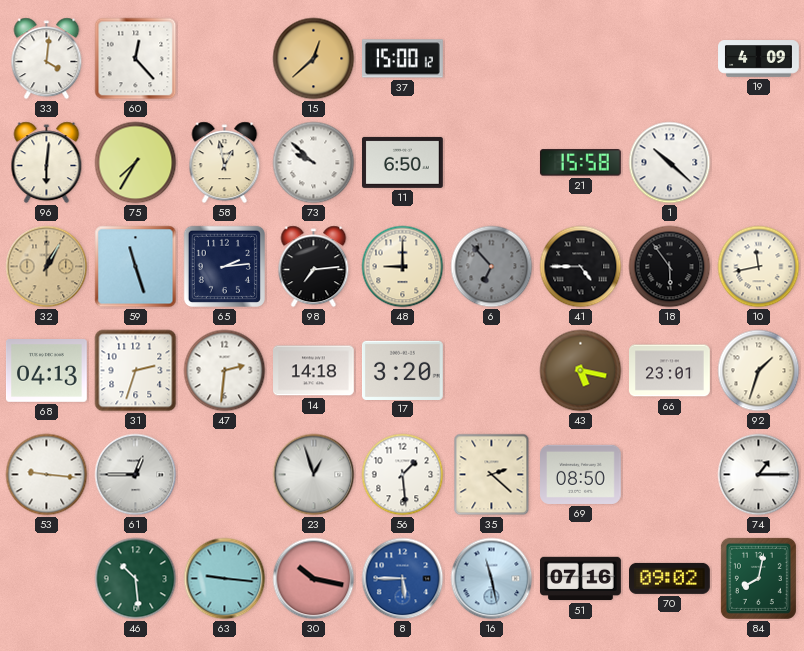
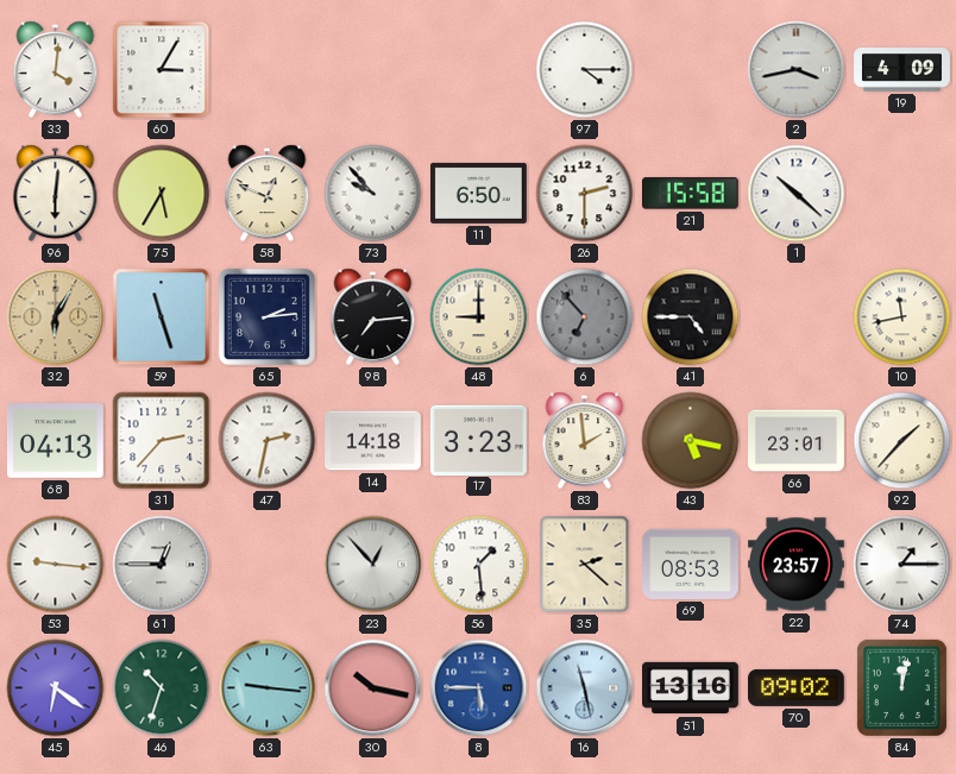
60: 12:23 -> 3:05
15: 12:38 -> none
37: 15:00 -> none
97: none -> 4:15
2: none -> 3:43
75: 7:35 -> 5:35
58: 12:58 -> 12:49
73: 9:52 -> 9:53
26: none -> 2:30
32: 1:05 -> 6:05
18: 5:54 -> none
31: 2:33 -> 2:37
47: 2:31 -> 2:32
17: 3:20 -> 3:23
83: none -> 1:59
92: 1:33 -> 1:37
23: 12:57 -> 12:53
69: 08:50 -> 08:53
22: none -> 23:57
45: none -> 6:21
46: 10:29 -> 10:33
51: 07:16 -> 13:16
84: 8:02 -> 12:02
